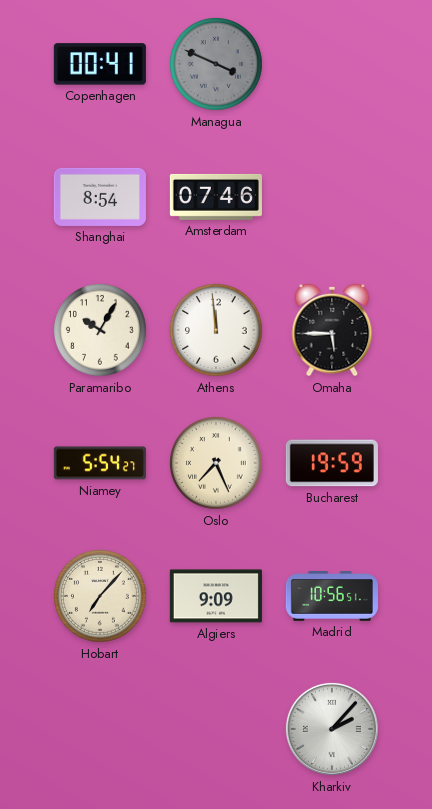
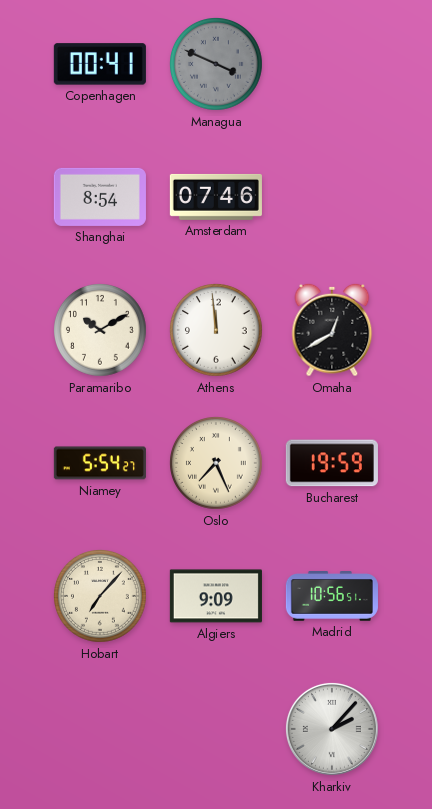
Paramaribo: 10:05 -> 10:10
Omaha: 5:45 -> 12:40
